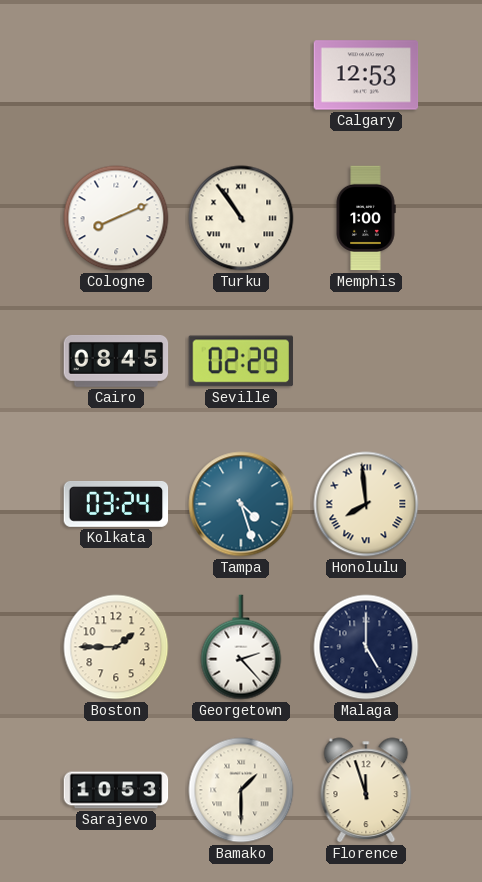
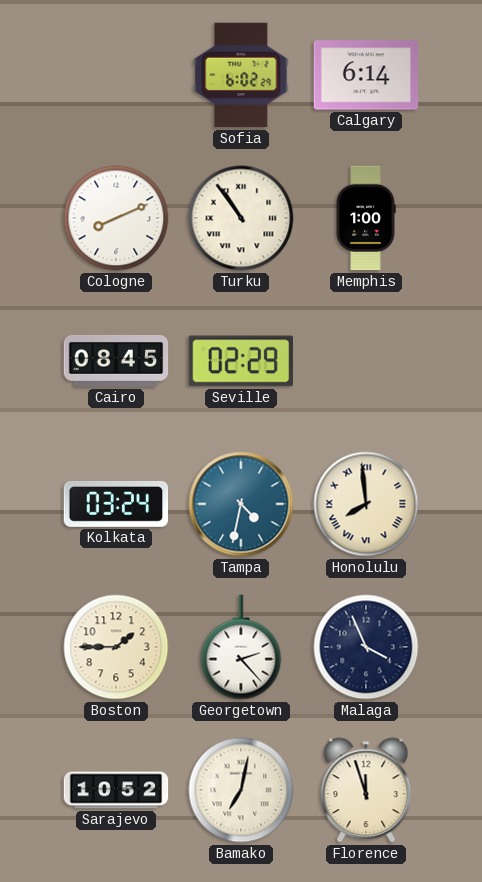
Sofia: none -> 6:02
Calgary: 12:53 -> 6:14
Tampa: 4:27 -> 4:32
Malaga: 5:00 -> 3:56
Sarajevo: 10:53 -> 10:52
Bamako: 1:30 -> 7:02
